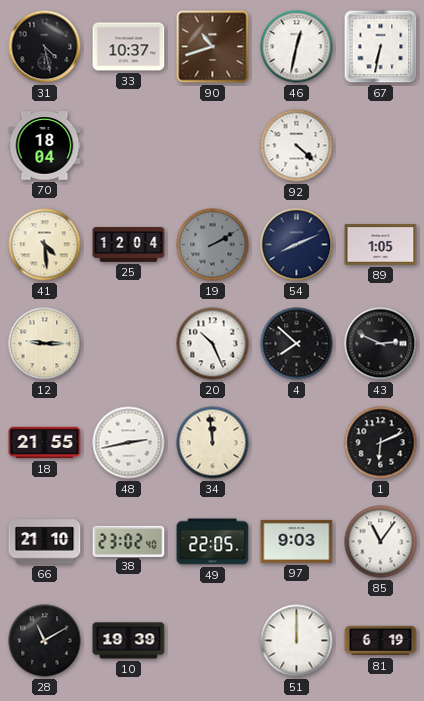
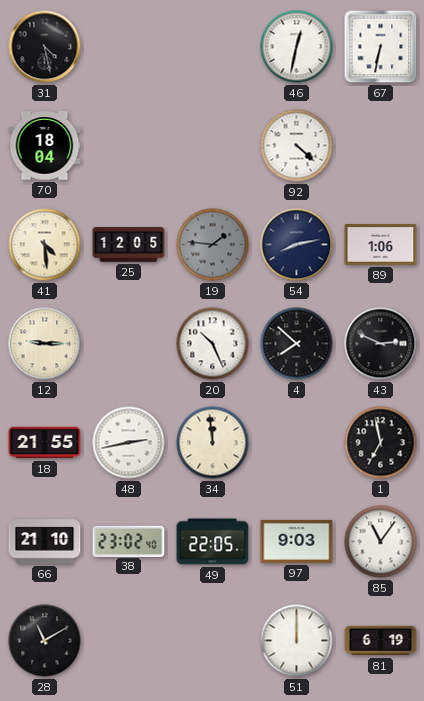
33: 10:37 -> none
90: 10:42 -> none
25: 12:04 -> 12:05
19: 2:10 -> 1:46
54: 8:11 -> 8:13
89: 1:05 -> 1:06
1: 6:11 -> 6:58
10: 19:39 -> none
